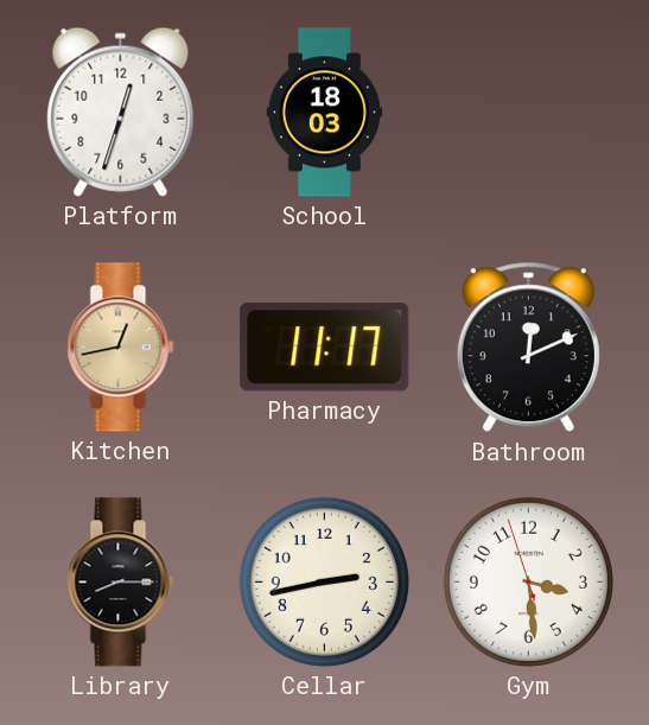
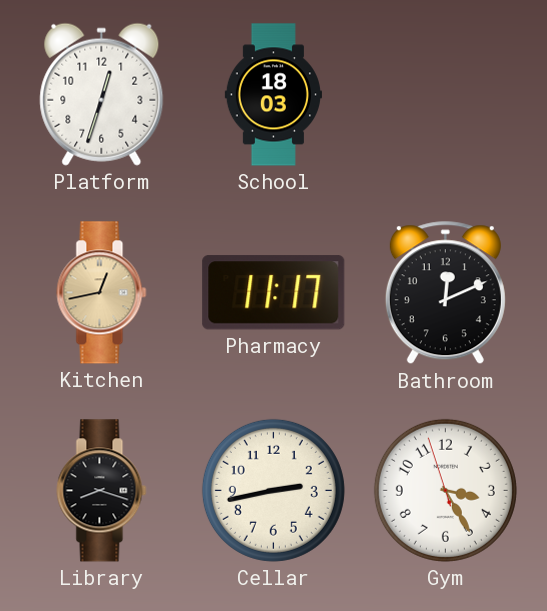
Library: 8:15 -> 8:18
Gym: 3:28 -> 3:24
